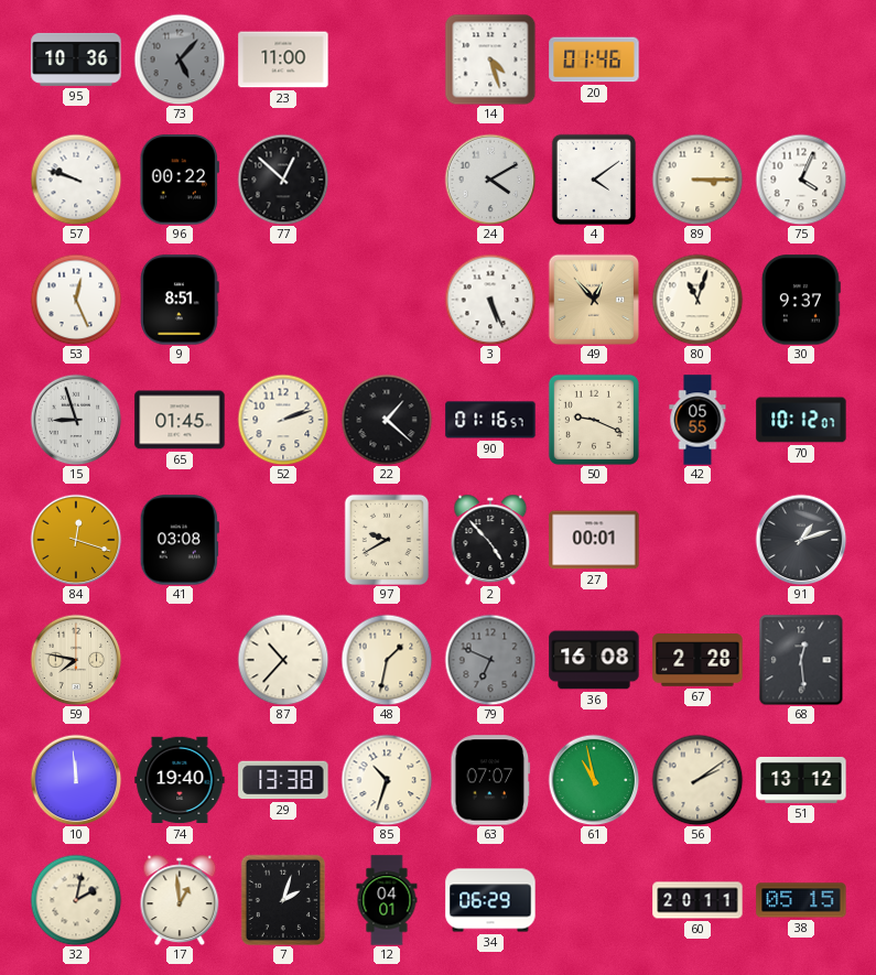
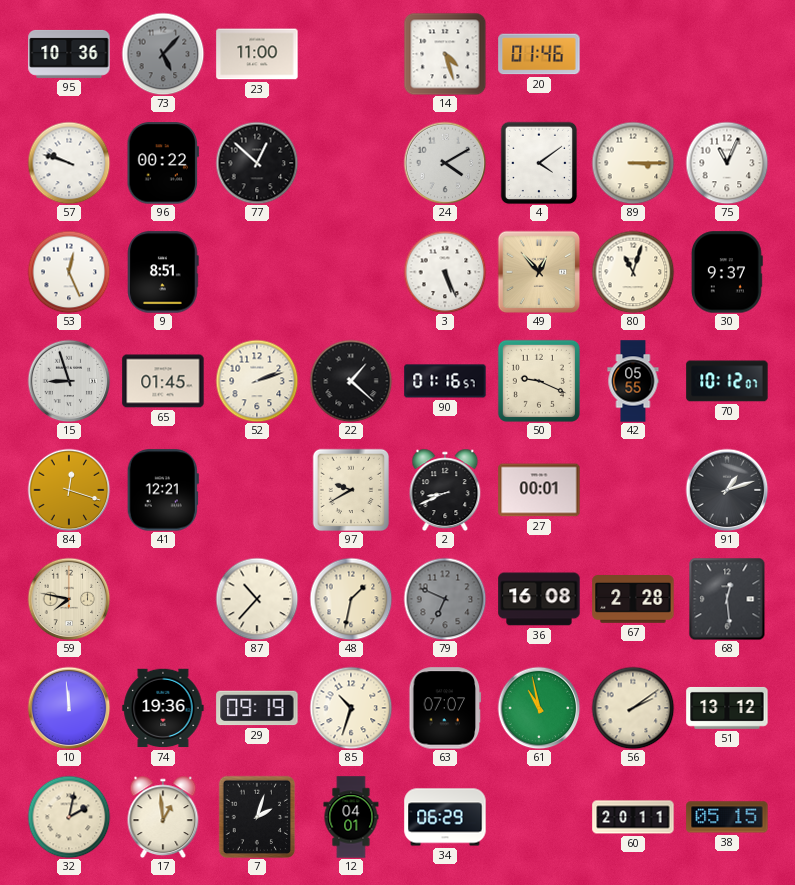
75: 4:04 -> 11:04
41: 03:08 -> 12:21
2: 4:53 -> 8:41
74: 19:40 -> 19:36
29: 13:38 -> 09:19
